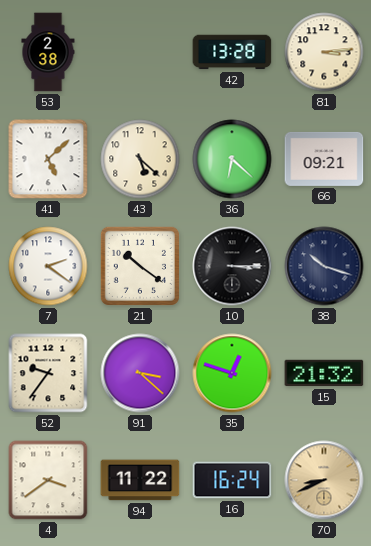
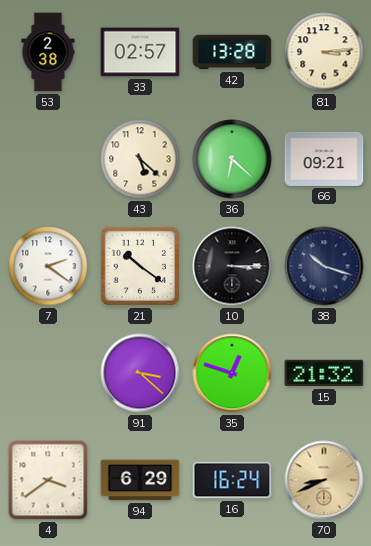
33: none -> 02:57
41: 5:08 -> none
52: 9:36 -> none
94: 11:22 -> 6:29
